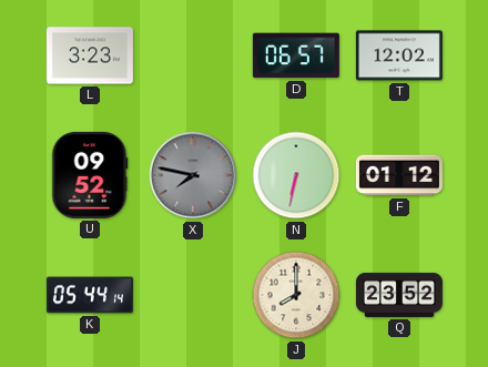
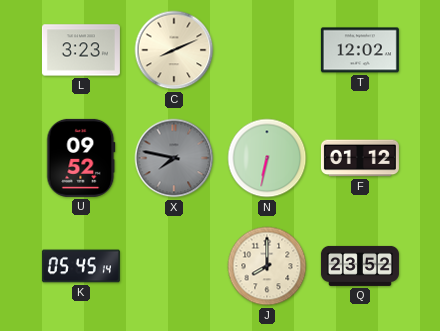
C: none -> 8:11
D: 06:57 -> none
K: 05:44 -> 05:45
